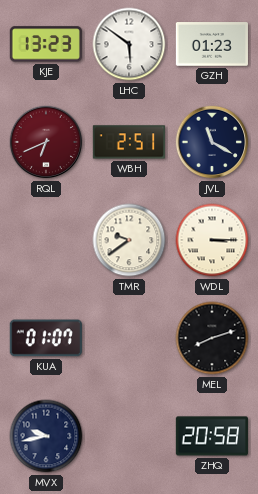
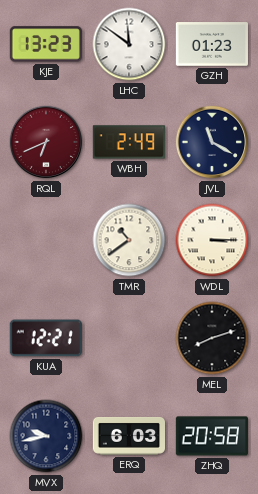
LHC: 5:51 -> 11:51
WBH: 2:51 -> 2:49
TMR: 9:39 -> 10:39
KUA: 01:07 -> 12:21
ERQ: none -> 6:03
